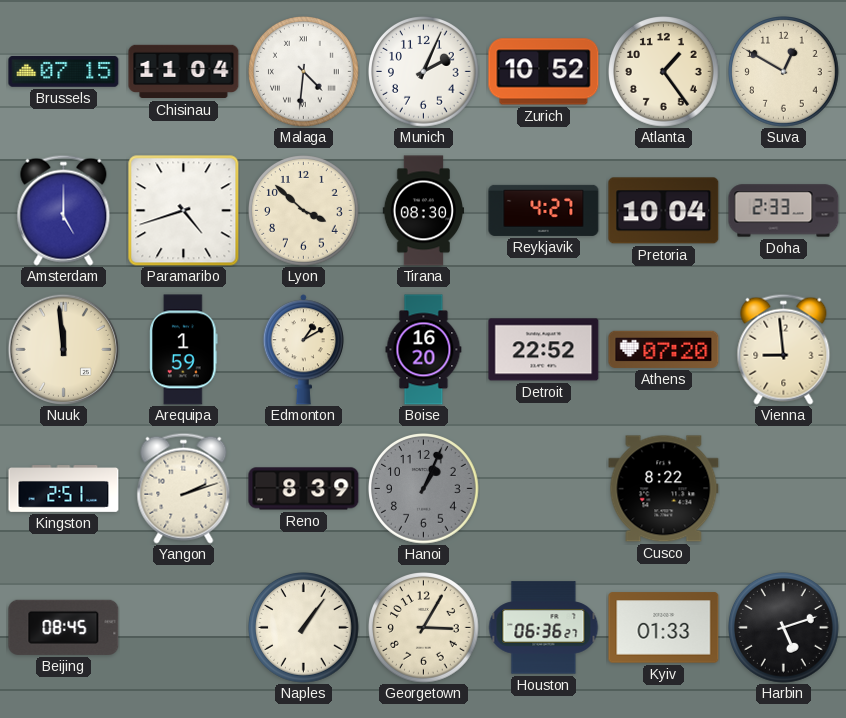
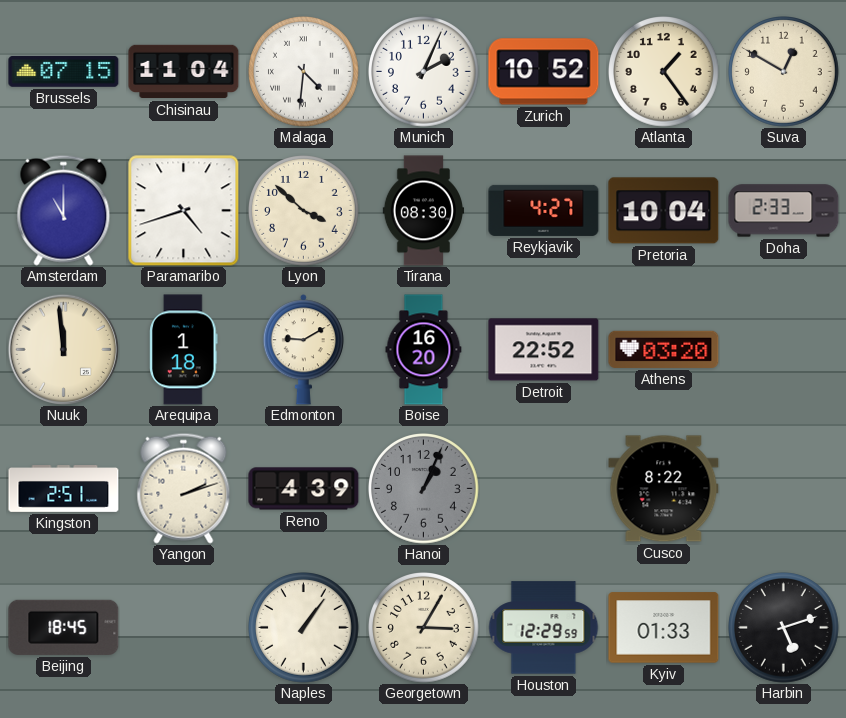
Amsterdam: 5:00 -> 11:00
Arequipa: 1:59 -> 1:18
Edmonton: 1:10 -> 9:10
Athens: 07:20 -> 03:20
Vienna: 8:59 -> none
Reno: 8:39 -> 4:39
Beijing: 08:45 -> 18:45
Houston: 06:36 -> 12:29
